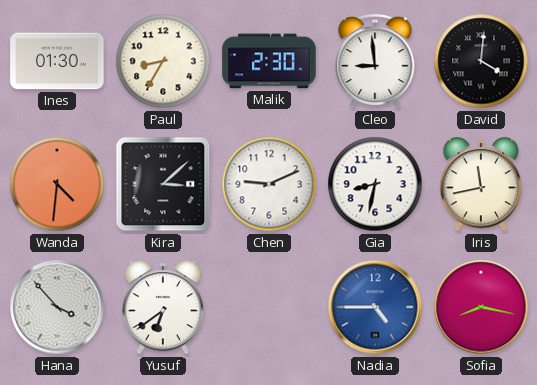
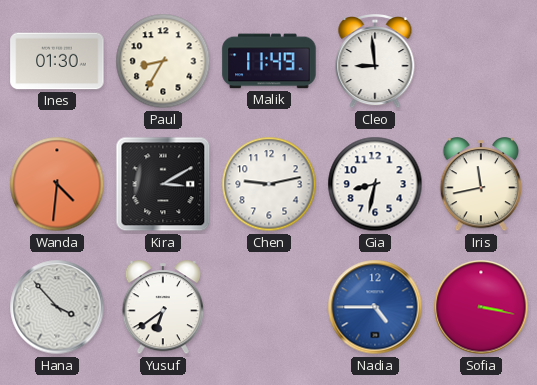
Malik: 2:30 -> 11:49
David: 4:01 -> none
Kira: 3:08 -> 3:10
Chen: 9:11 -> 9:13
Sofia: 8:17 -> 3:17
